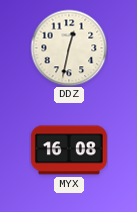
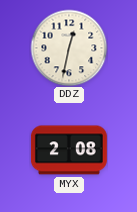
MYX: 16:08 -> 2:08
